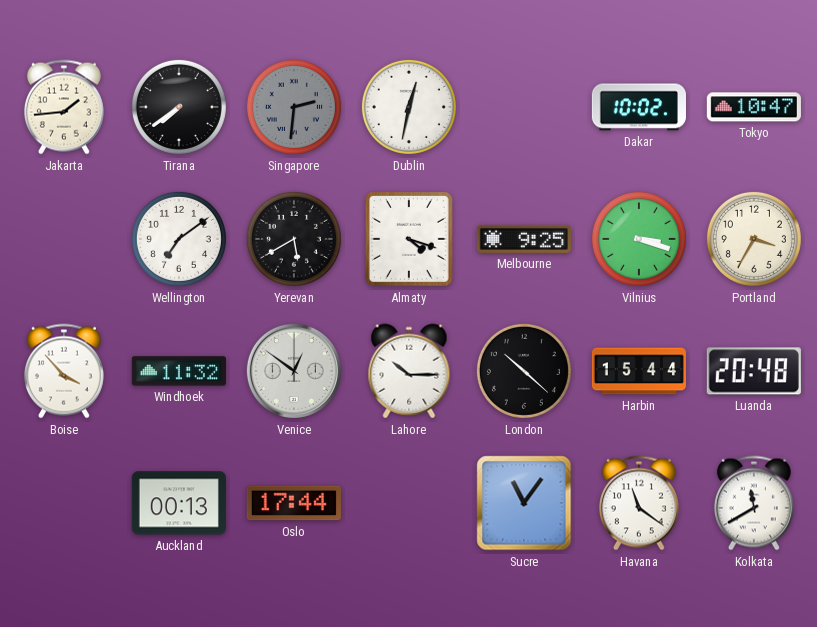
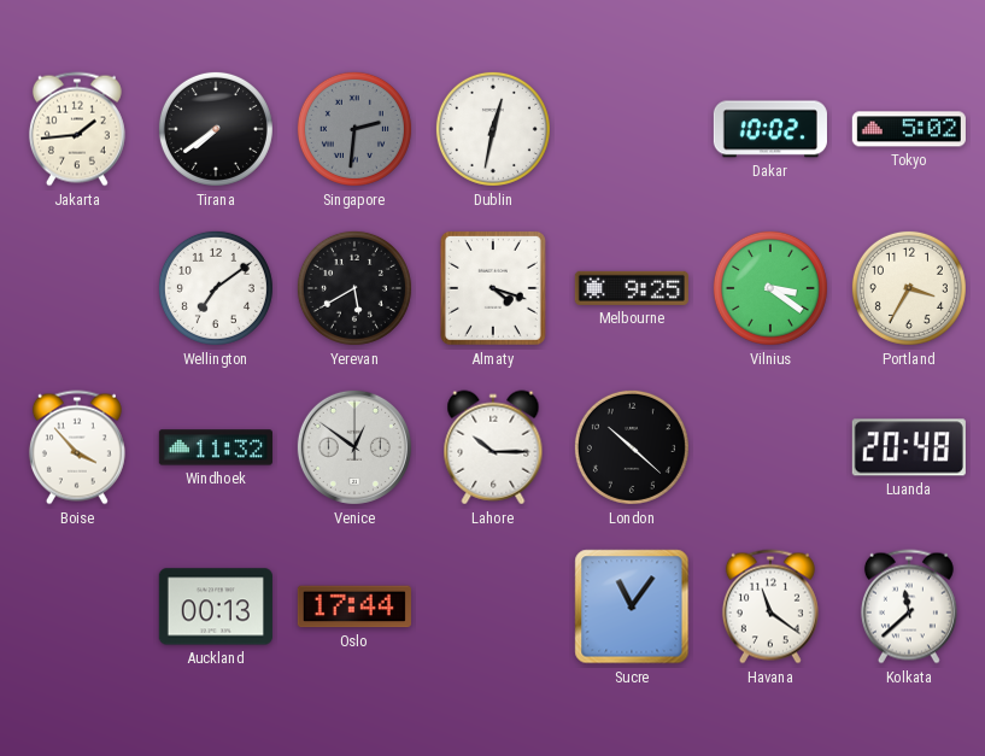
Tokyo: 10:47 -> 5:02
Vilnius: 3:18 -> 3:21
Harbin: 15:44 -> none
Kolkata: 11:40 -> 11:38
